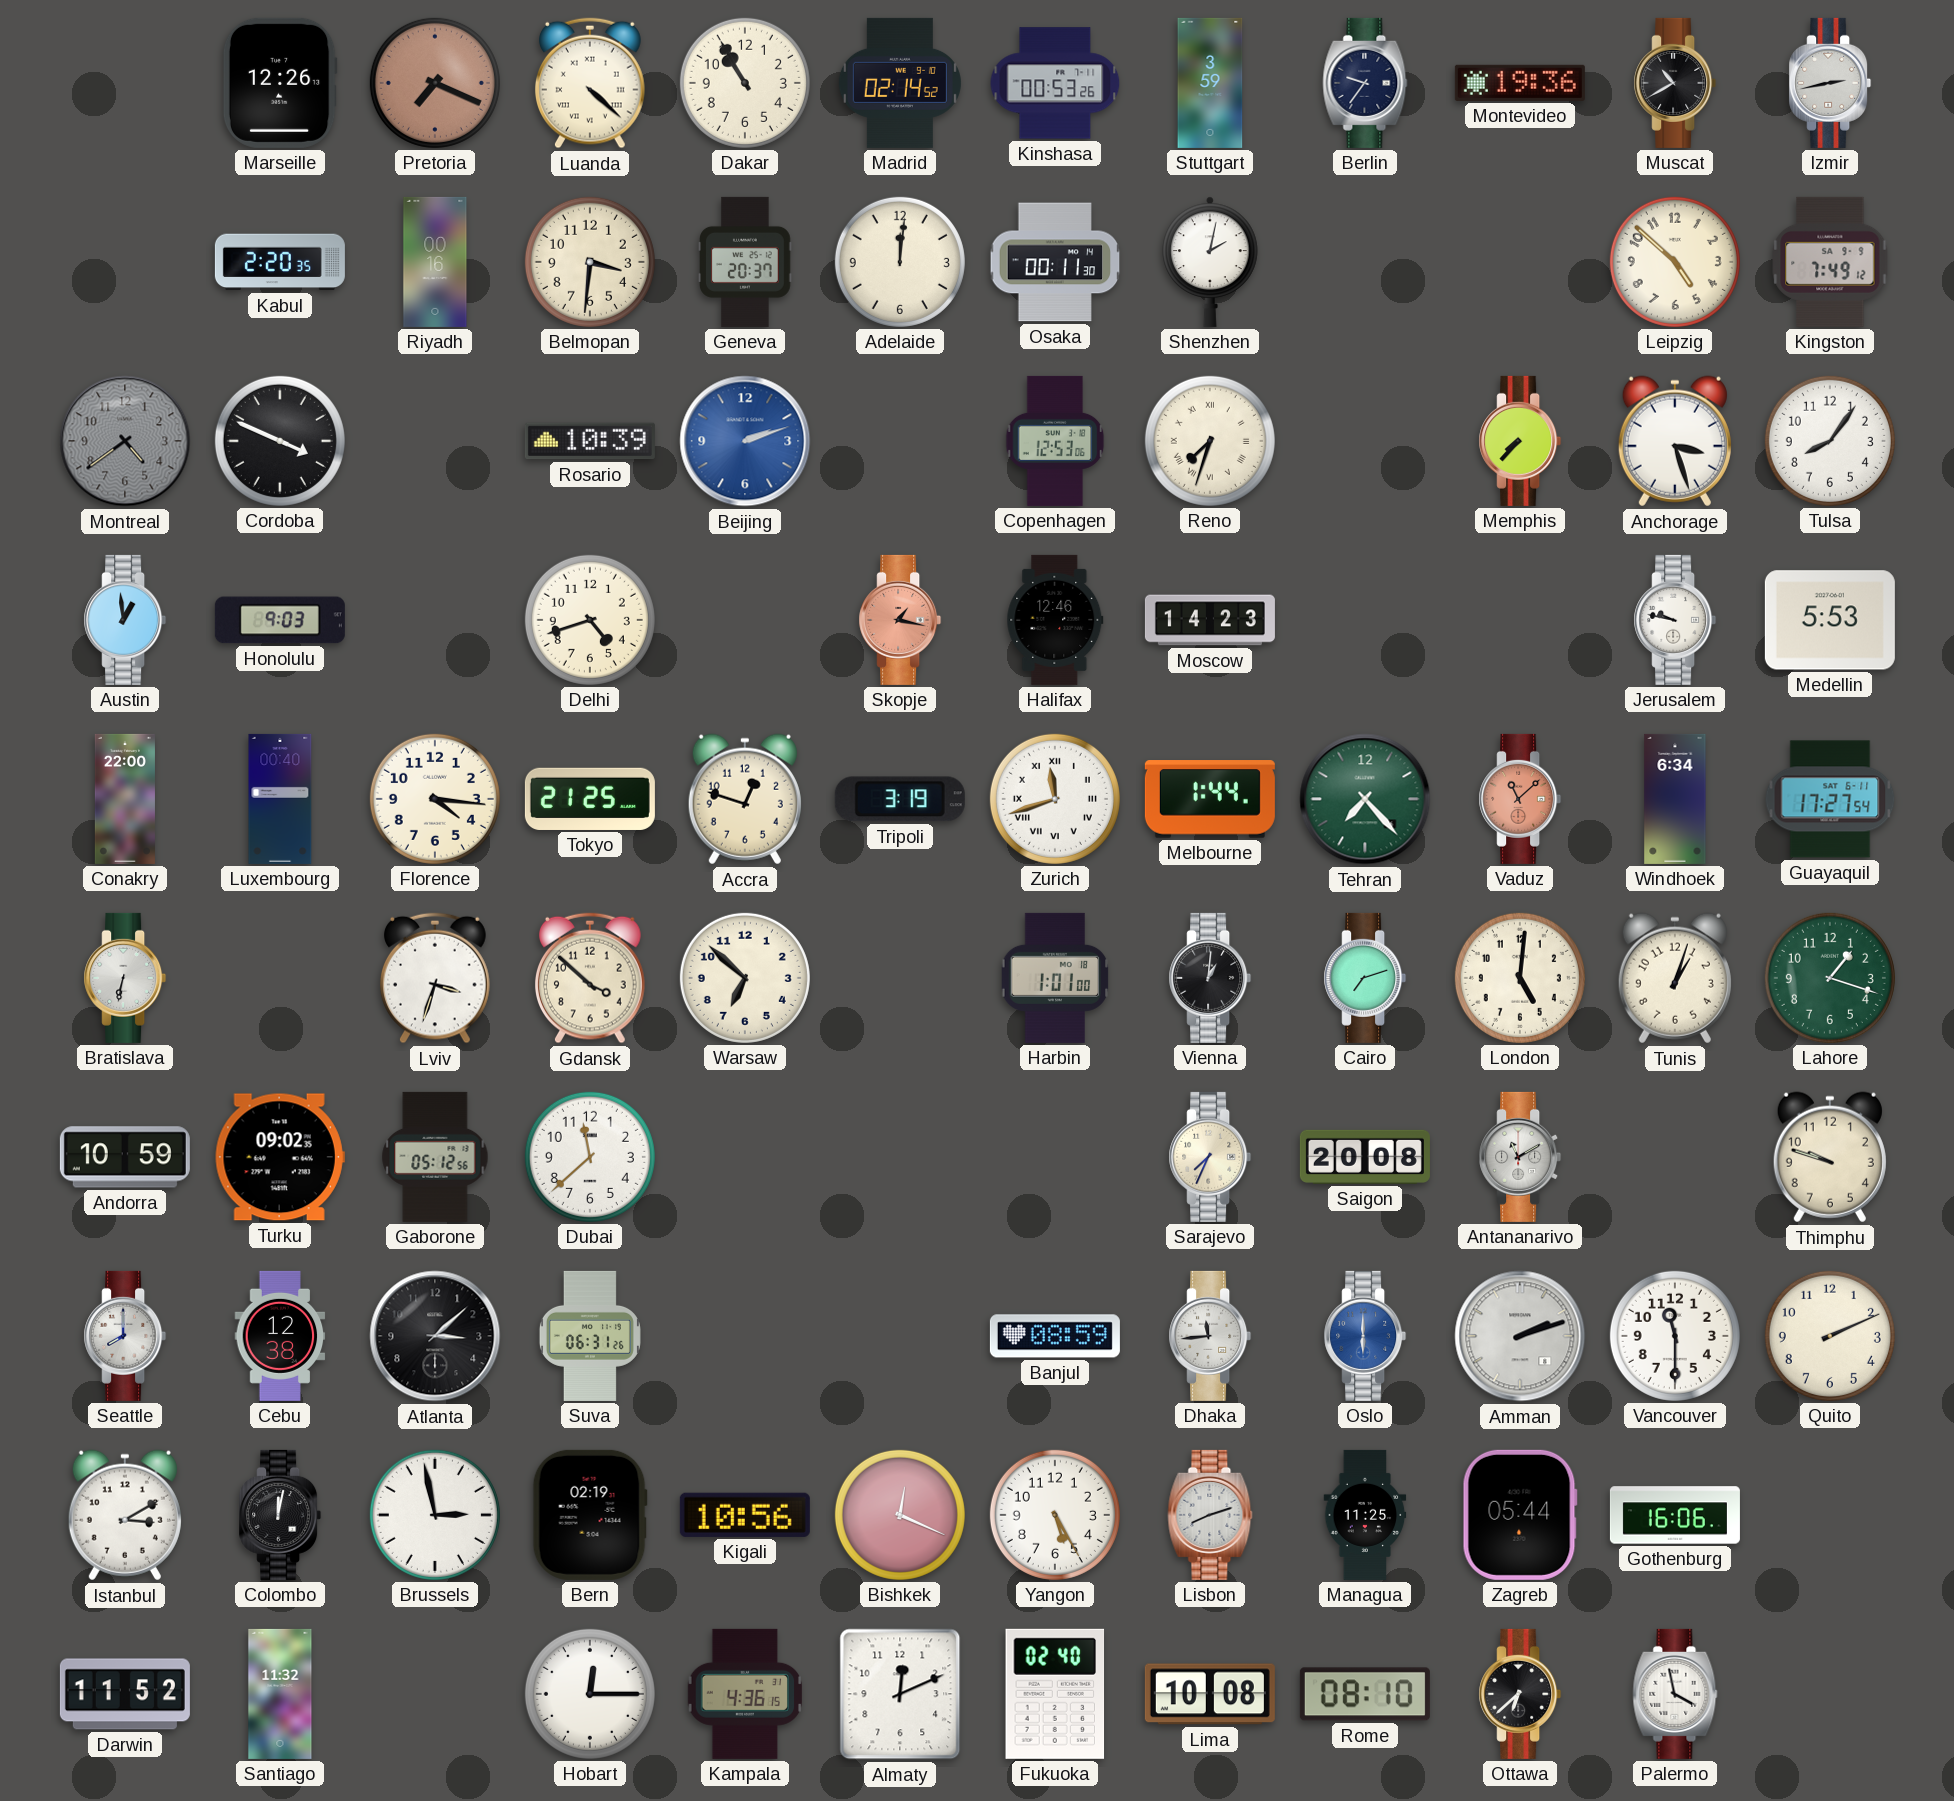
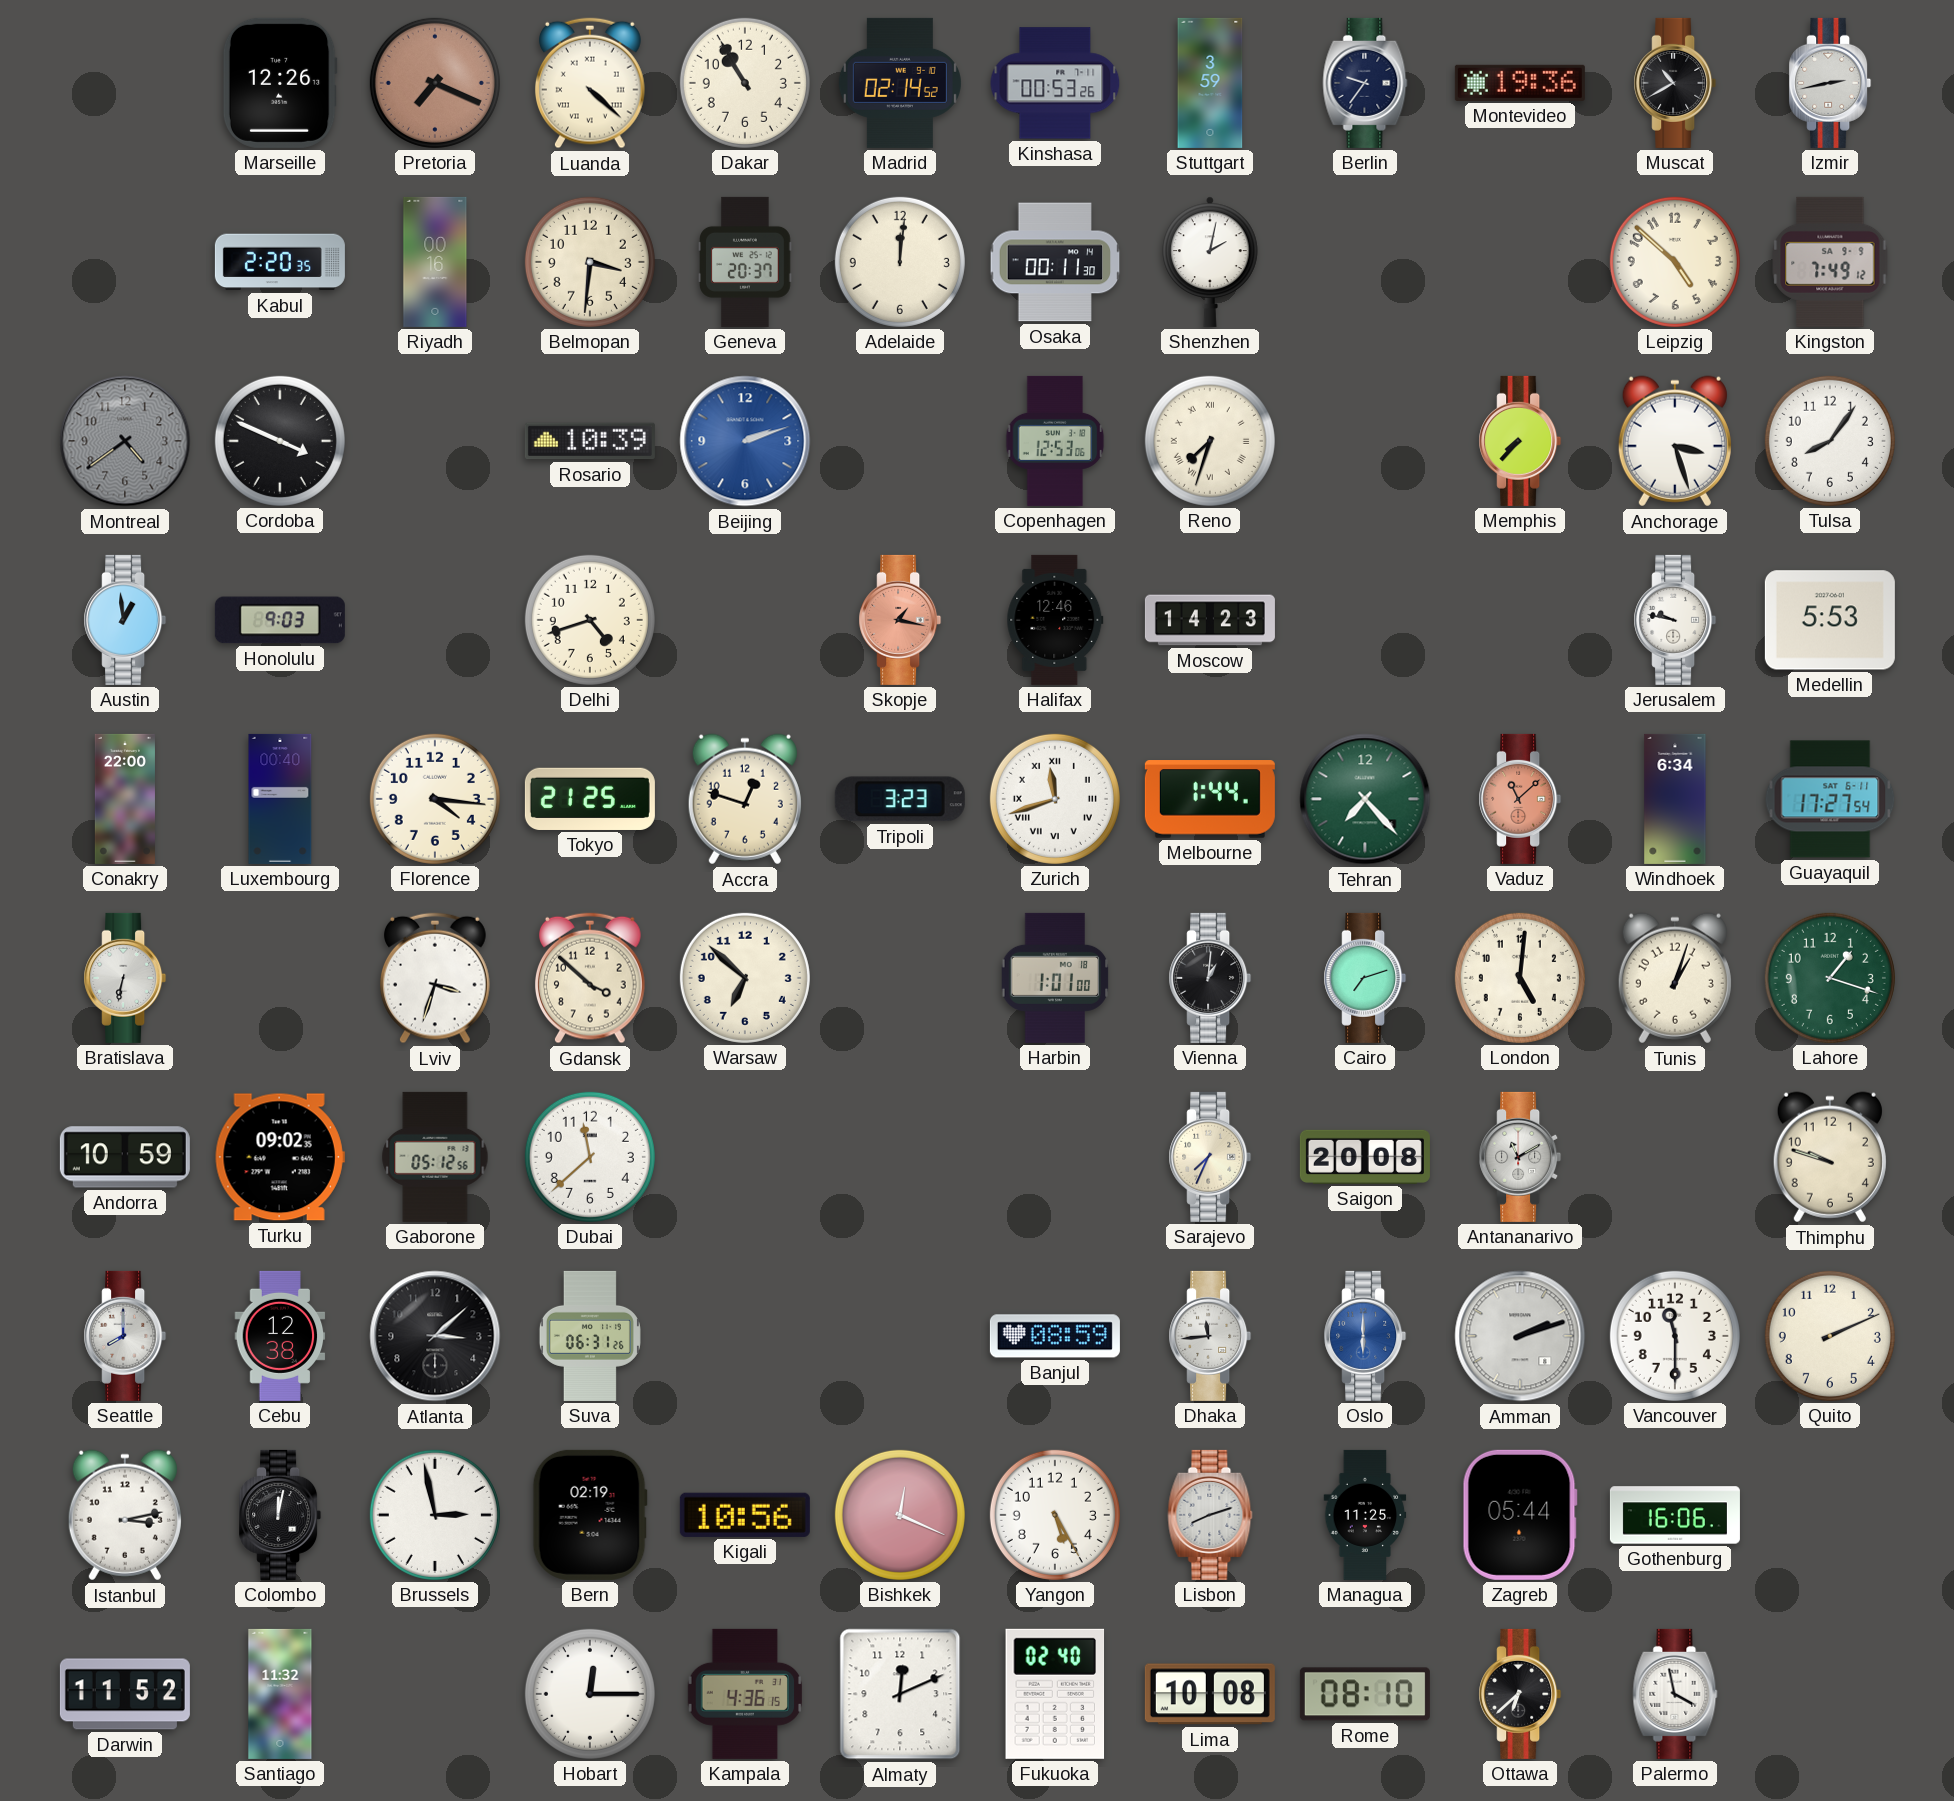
Tripoli: 3:19 -> 3:23
Istanbul: 3:10 -> 3:13
